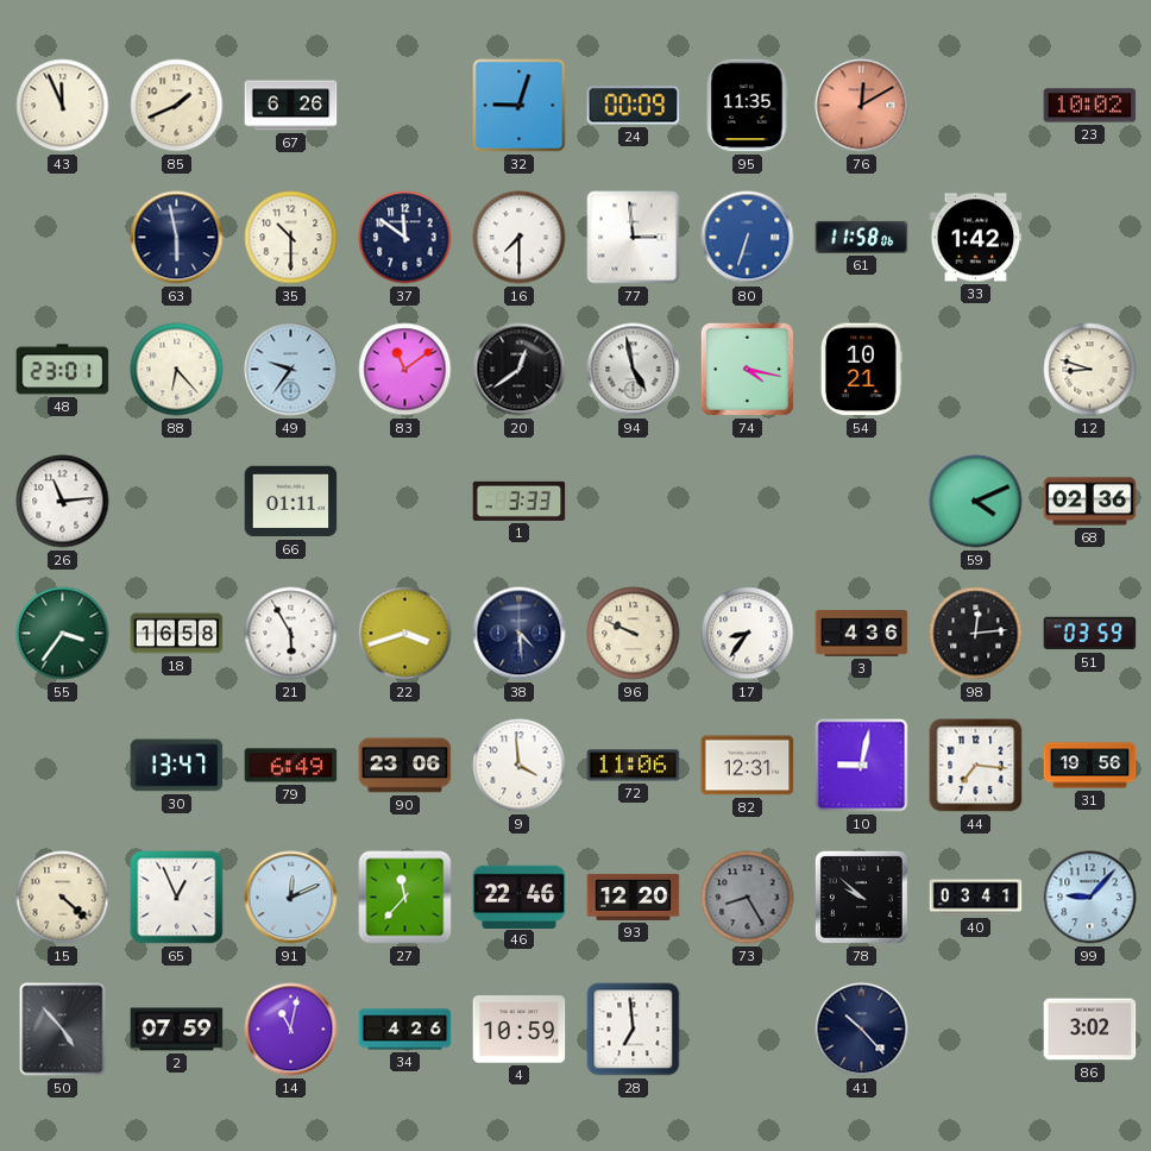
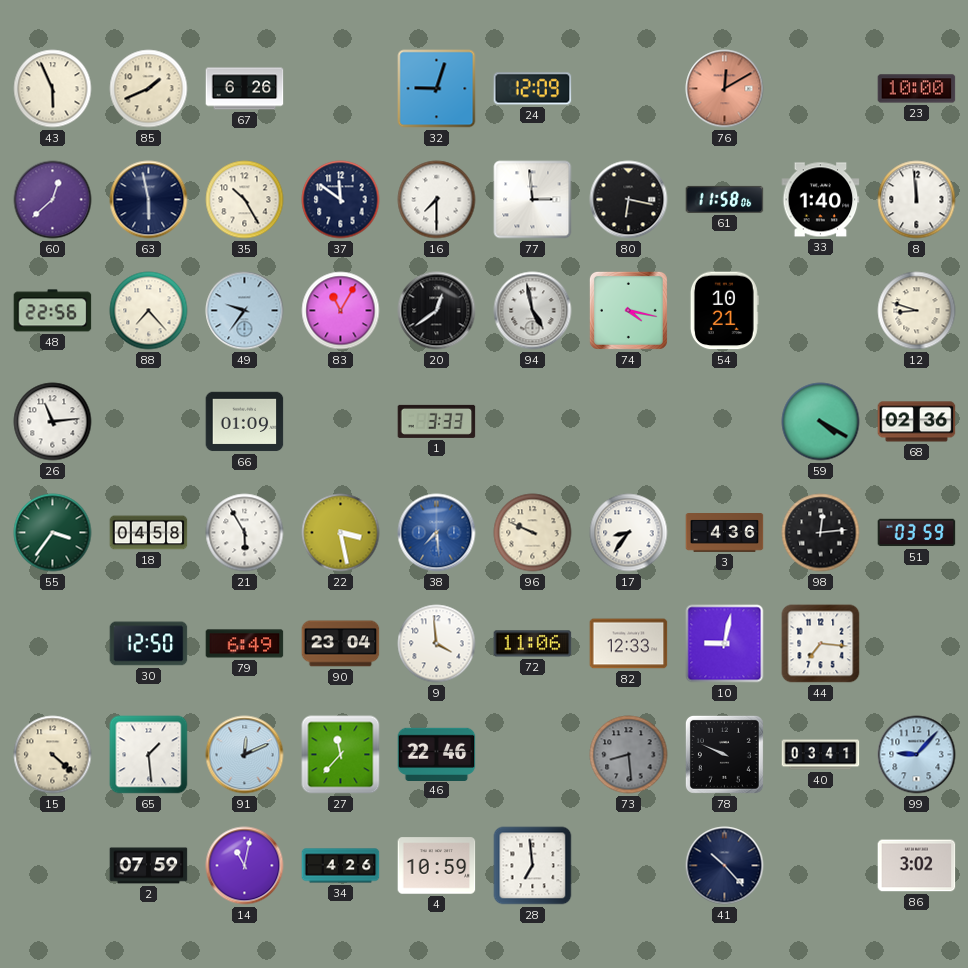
43: 11:56 -> 5:56
24: 00:09 -> 12:09
95: 11:35 -> none
23: 10:02 -> 10:00
60: none -> 12:38
35: 10:30 -> 10:25
80: 6:33 -> 6:17
80 dial: blue -> black
33: 1:42 -> 1:40
8: none -> 11:59
48: 23:01 -> 22:56
88: 6:23 -> 7:23
83: 11:09 -> 11:05
66: 01:11 -> 01:09
59: 4:11 -> 4:20
18: 16:58 -> 04:58
22: 3:42 -> 3:28
38: 4:29 -> 7:29
38 dial: navy -> blue
30: 13:47 -> 12:50
90: 23:06 -> 23:04
82: 12:31 -> 12:33
31: 19:56 -> none
65: 12:56 -> 1:29
93: 12:20 -> none
73: 8:25 -> 8:29
78: 9:52 -> 9:49
50: 4:53 -> none
